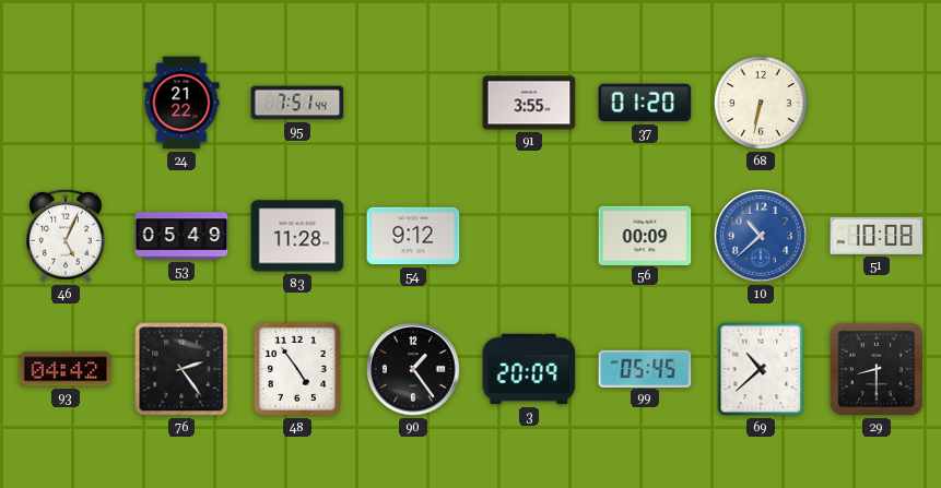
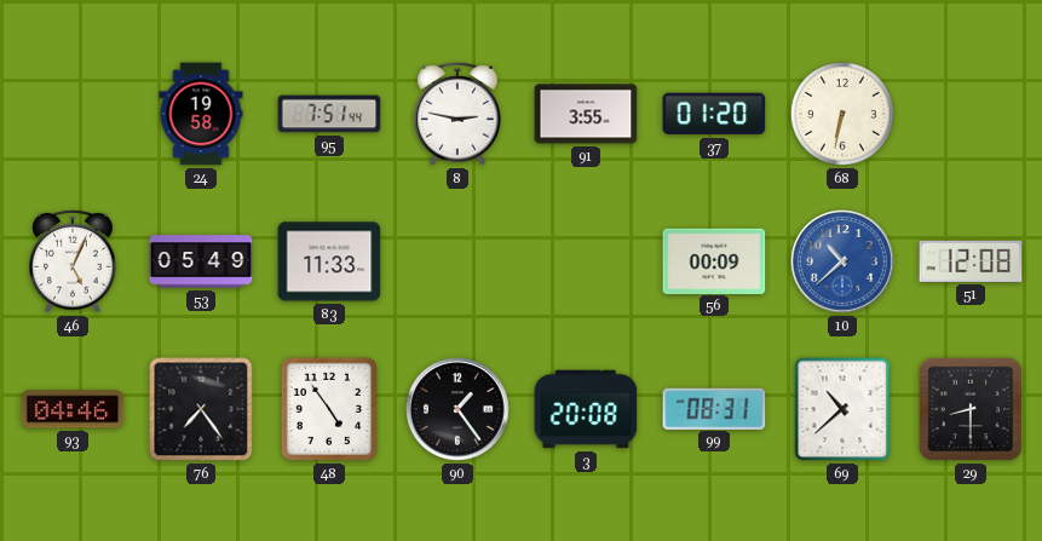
24: 21:22 -> 19:58
8: none -> 2:47
83: 11:28 -> 11:33
54: 9:12 -> none
51: 10:08 -> 12:08
93: 04:42 -> 04:46
76: 2:24 -> 7:24
3: 20:09 -> 20:08
99: 05:45 -> 08:31
